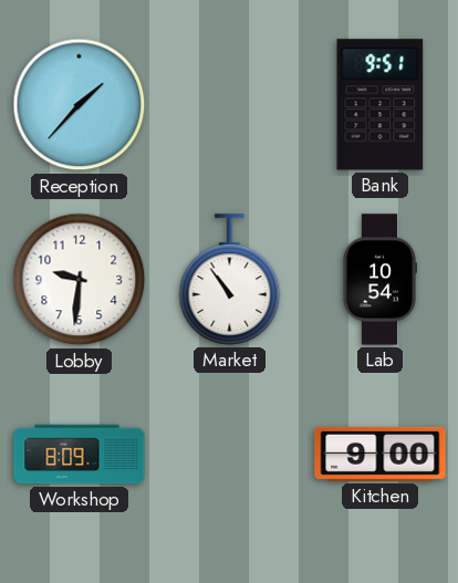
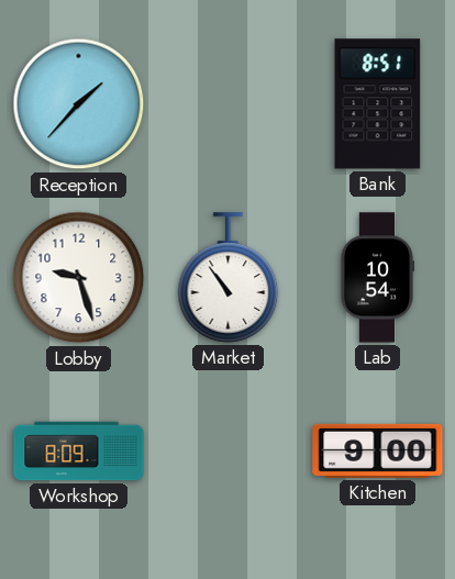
Bank: 9:51 -> 8:51
Lobby: 9:31 -> 9:27
